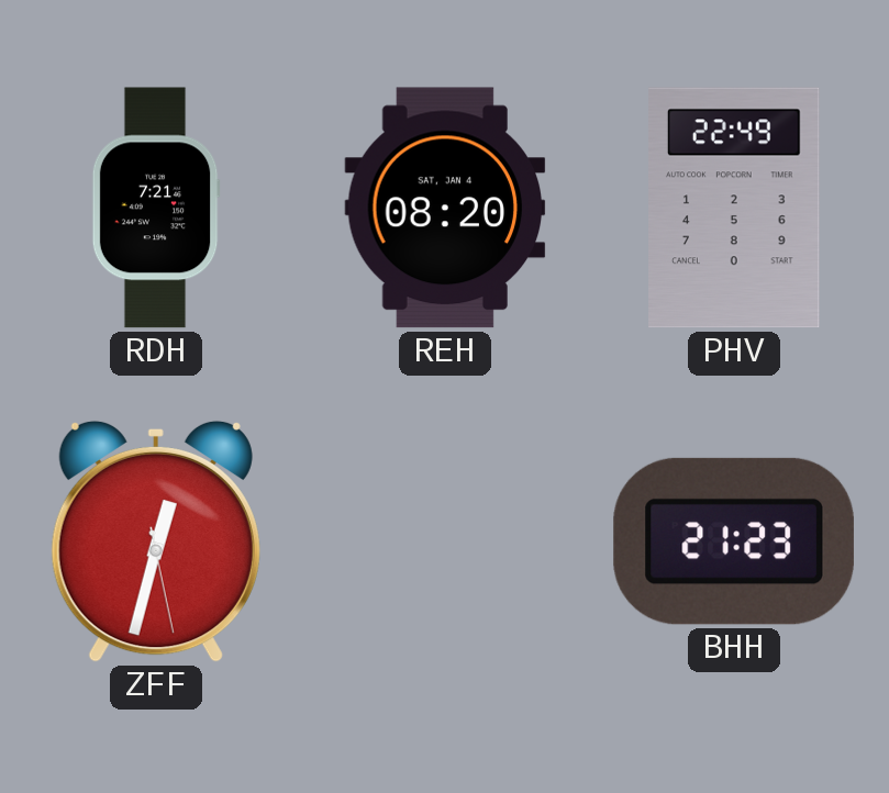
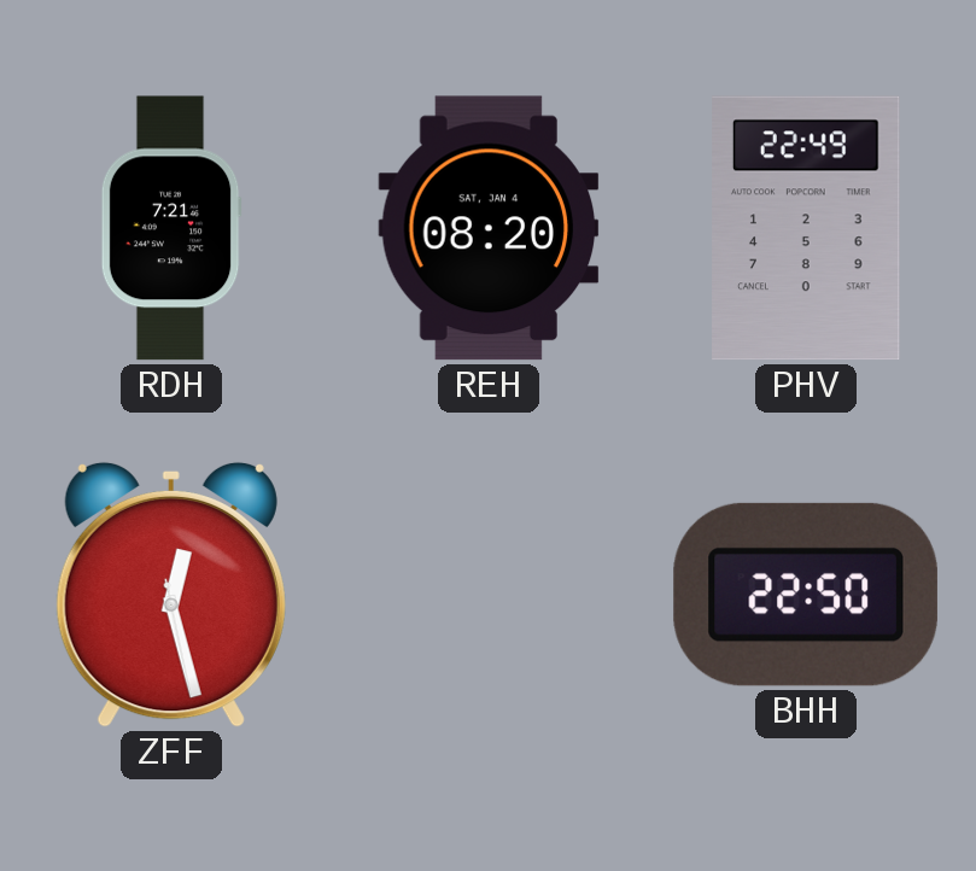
ZFF: 12:32 -> 12:27
BHH: 21:23 -> 22:50
